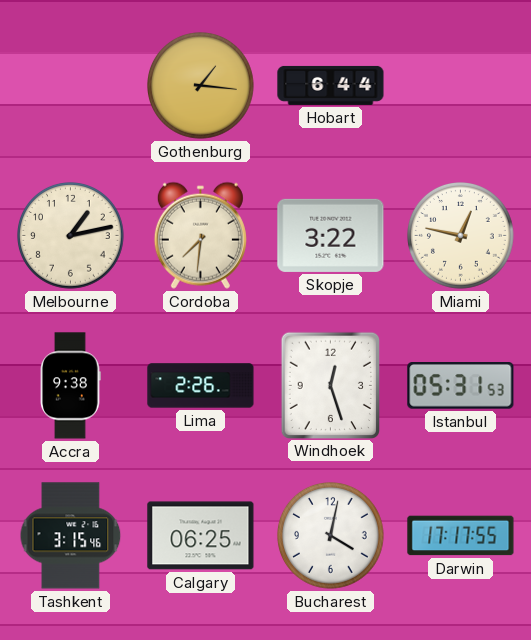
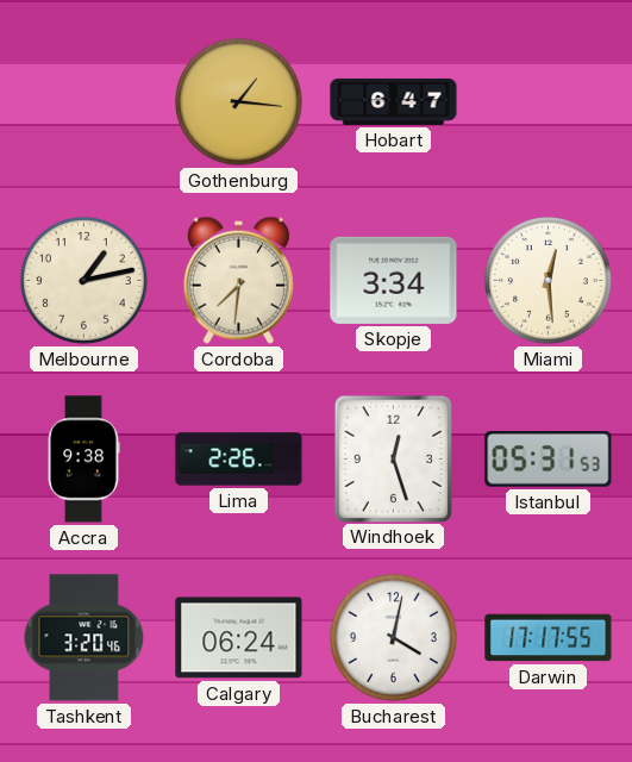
Hobart: 6:44 -> 6:47
Skopje: 3:22 -> 3:34
Miami: 12:47 -> 12:29
Tashkent: 3:15 -> 3:20
Calgary: 06:25 -> 06:24
